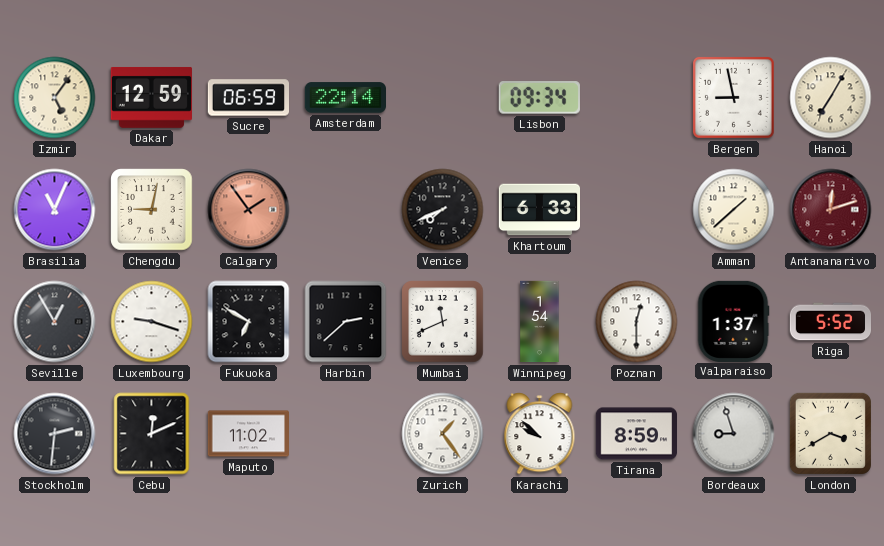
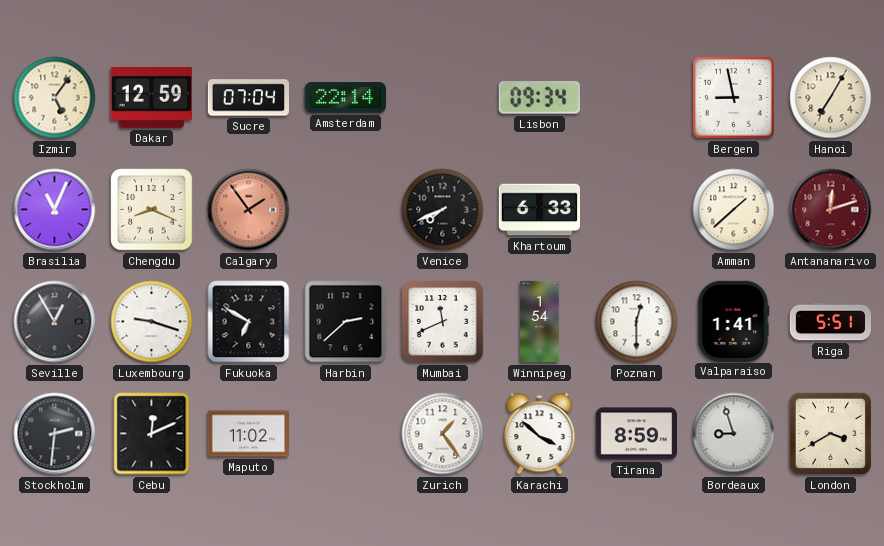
Sucre: 06:59 -> 07:04
Chengdu: 9:02 -> 8:19
Valparaiso: 1:37 -> 1:41
Riga: 5:52 -> 5:51
Karachi: 9:52 -> 3:52
